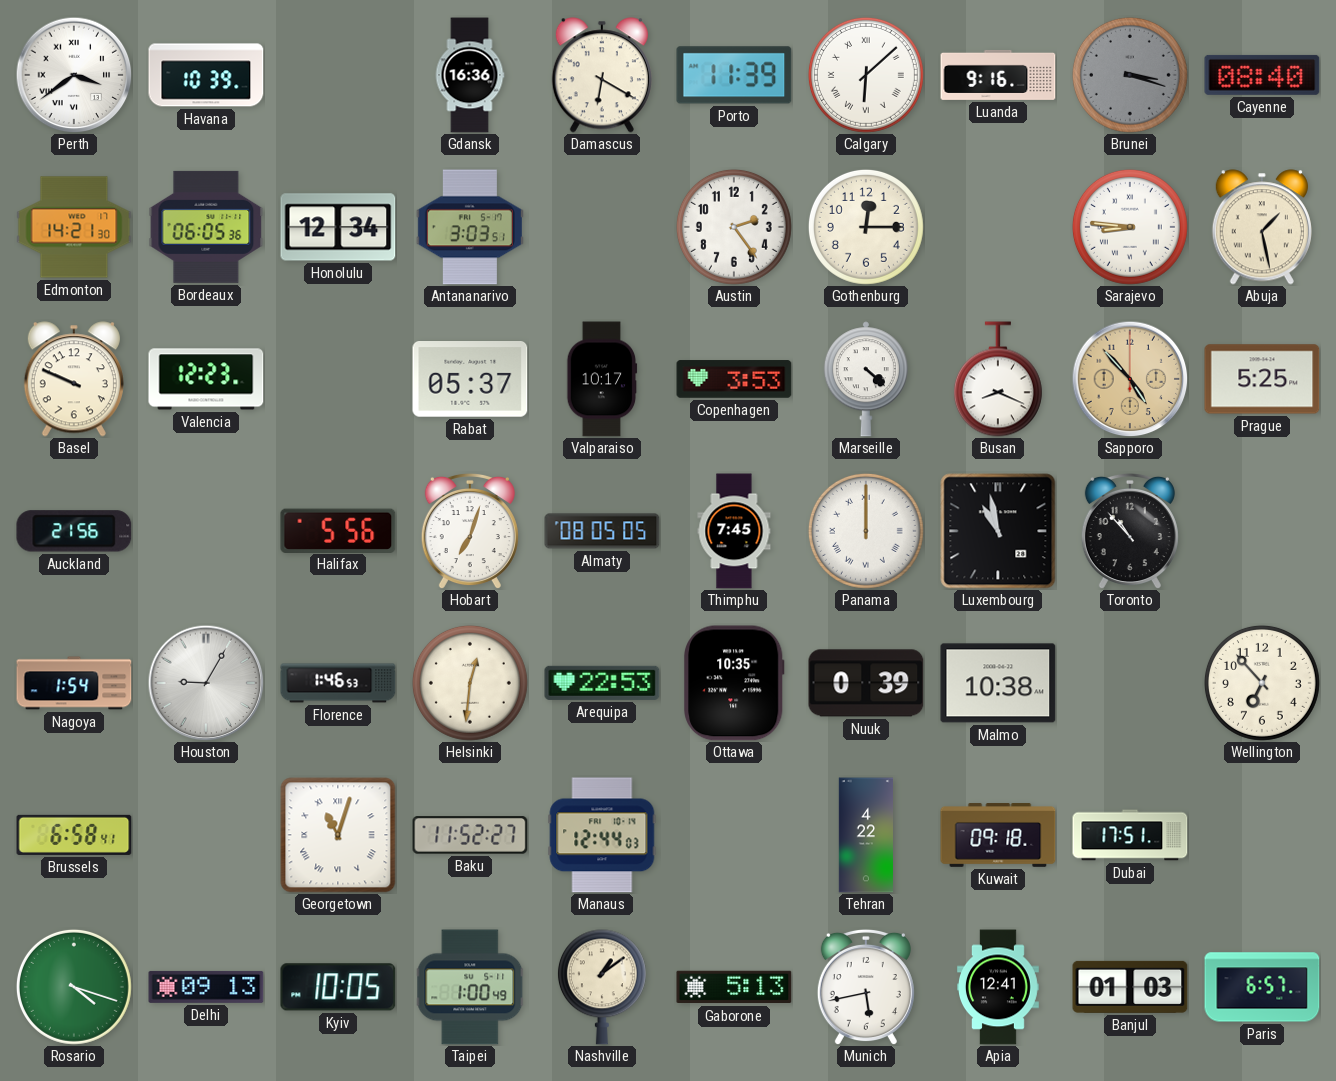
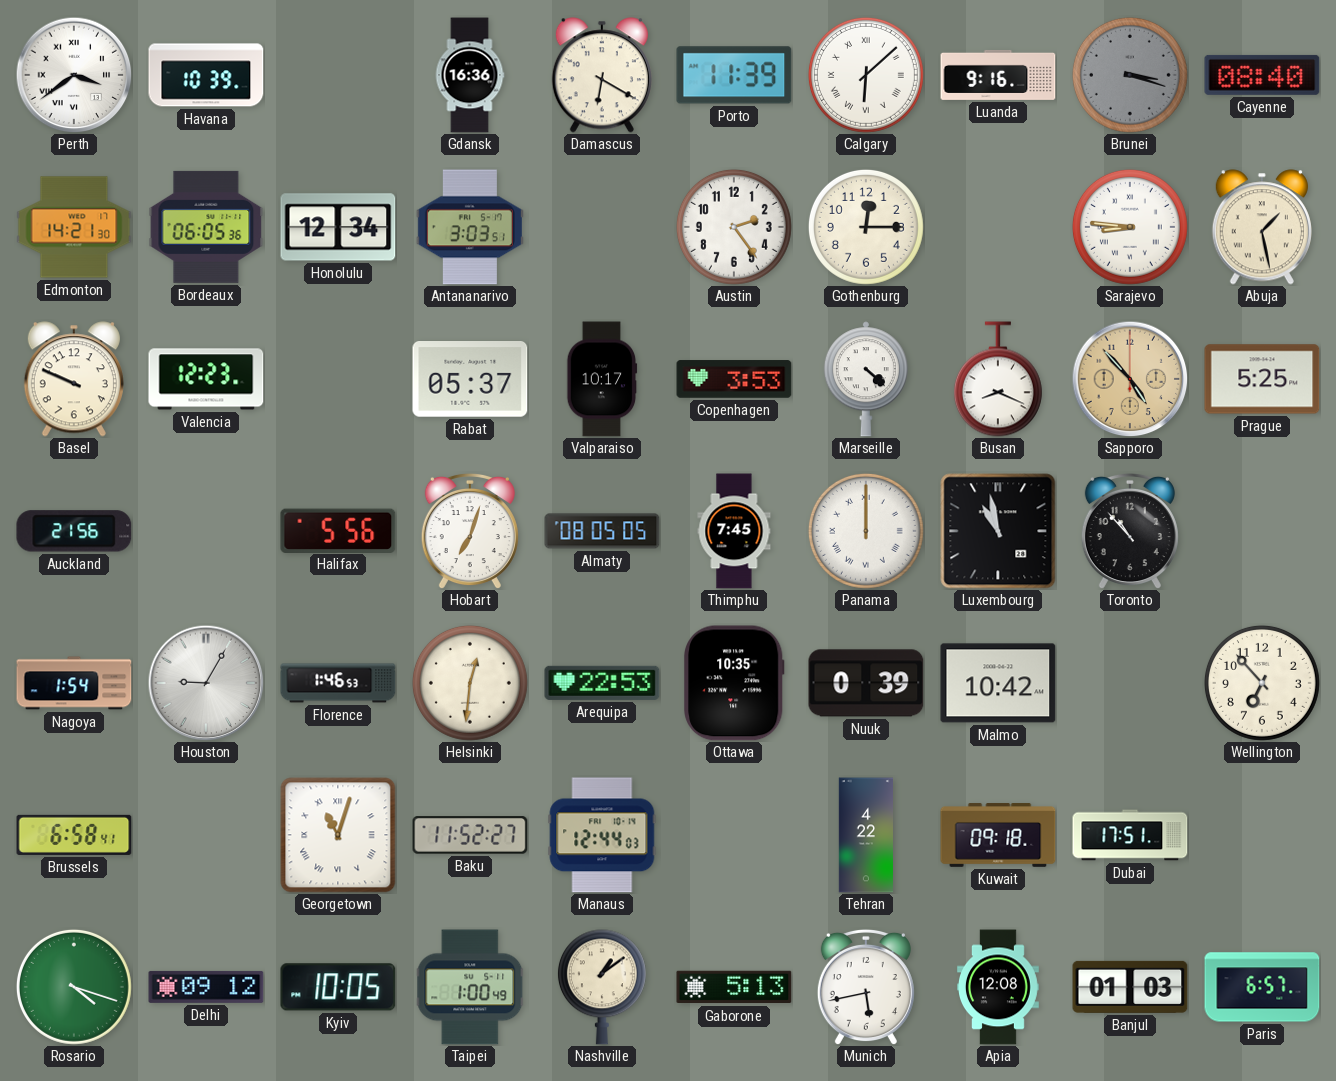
Malmo: 10:38 -> 10:42
Delhi: 09:13 -> 09:12
Apia: 12:41 -> 12:08
